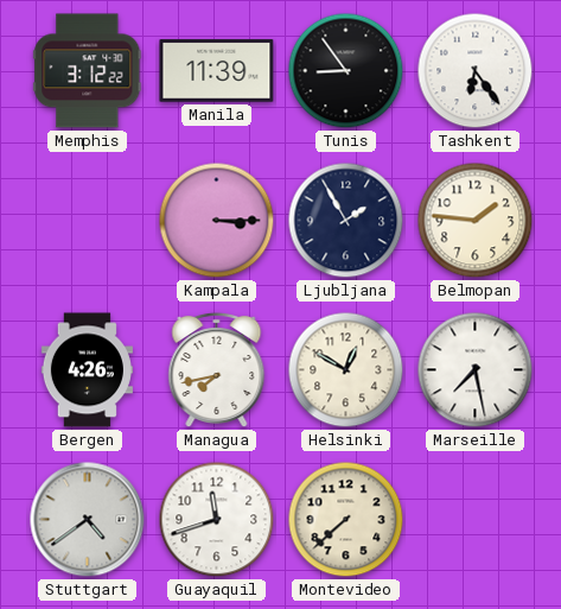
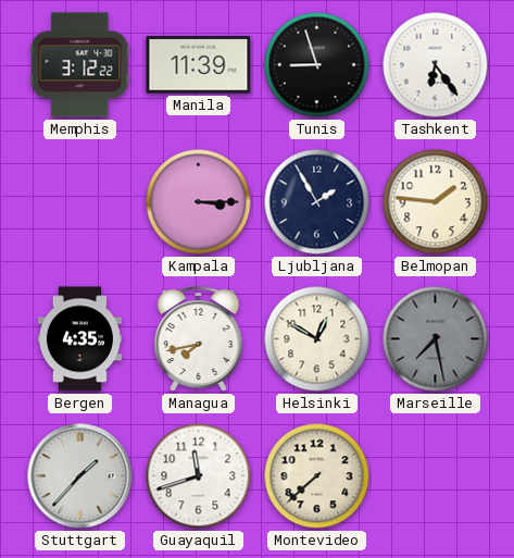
Tunis: 8:54 -> 8:57
Bergen: 4:26 -> 4:35
Marseille dial: white -> grey
Stuttgart: 4:39 -> 1:37
